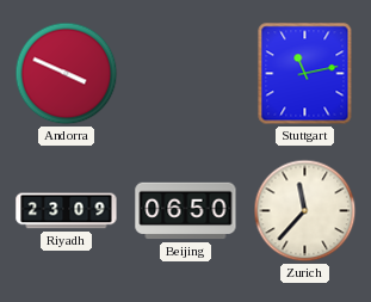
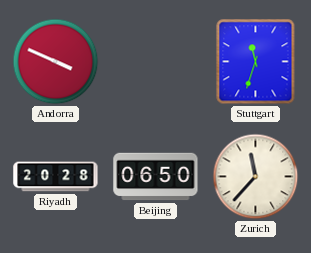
Stuttgart: 11:13 -> 11:33
Riyadh: 23:09 -> 20:28
